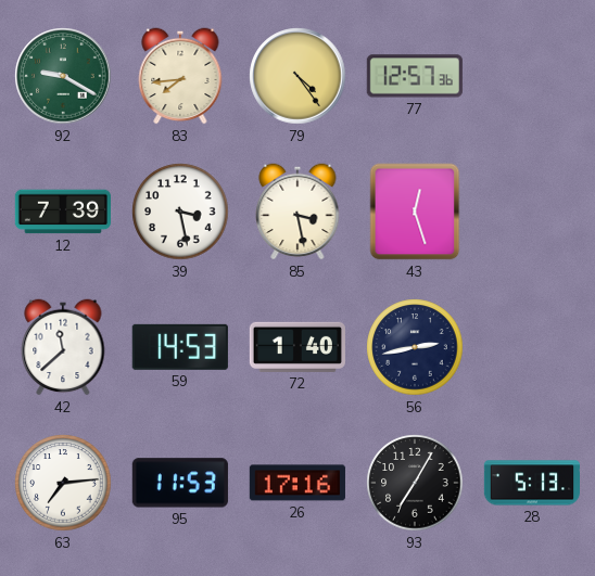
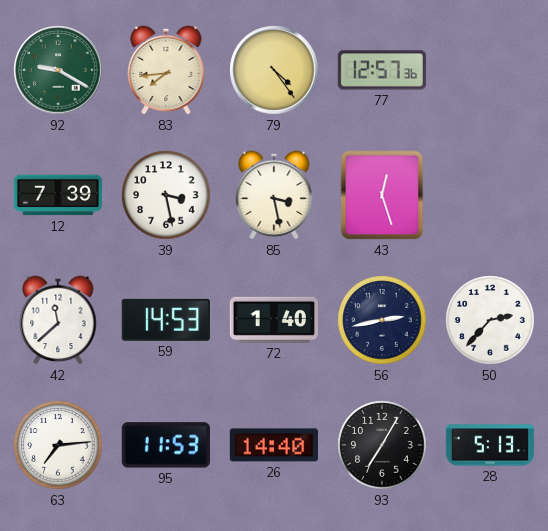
50: none -> 2:37
26: 17:16 -> 14:40
